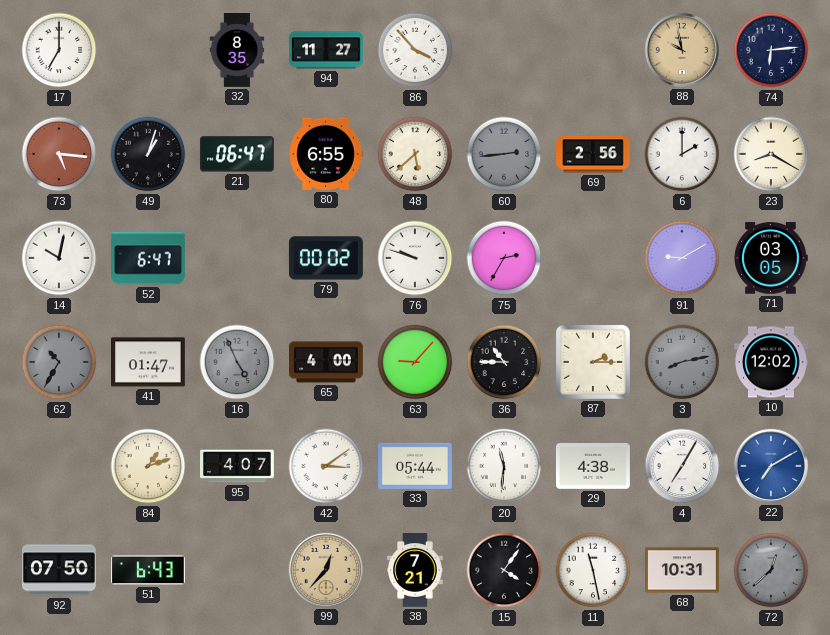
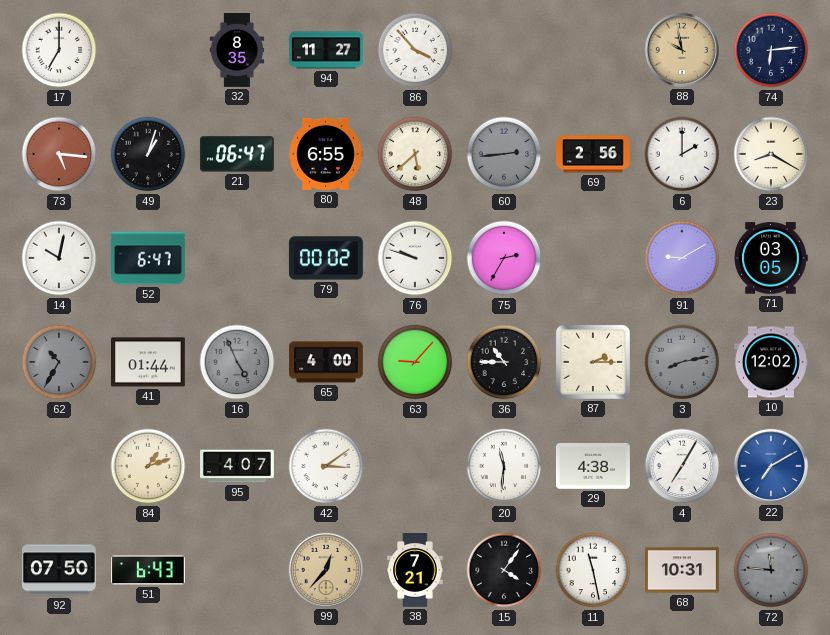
41: 01:47 -> 01:44
33: 05:44 -> none
72: 12:38 -> 11:46
